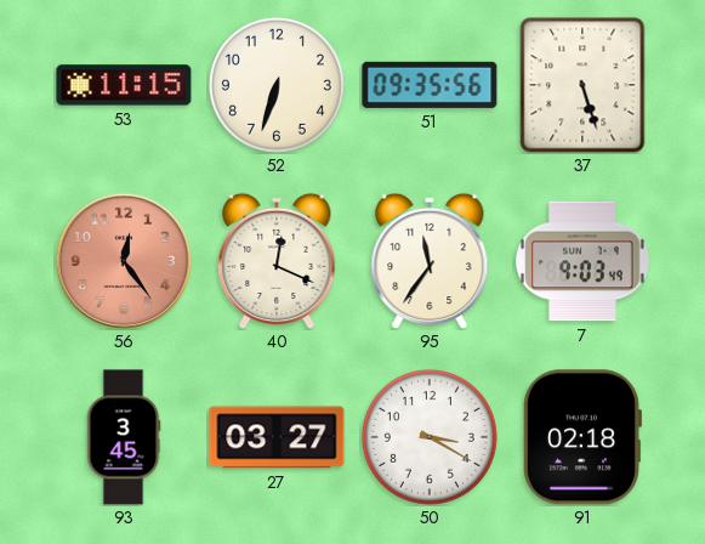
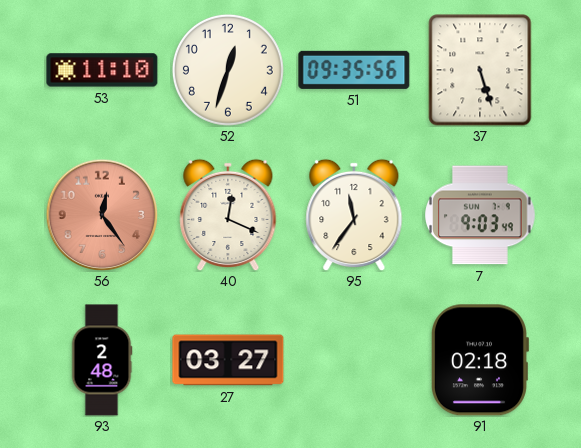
53: 11:15 -> 11:10
52: 6:33 -> 12:33
93: 3:45 -> 2:48
50: 3:20 -> none
